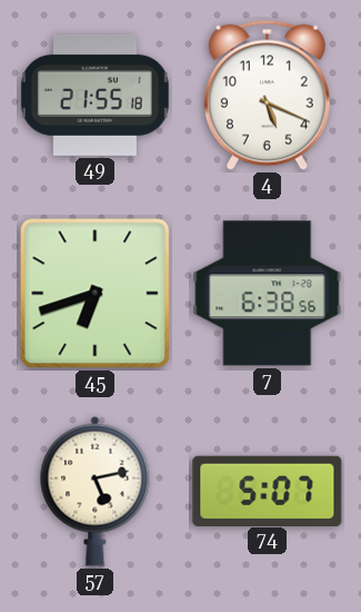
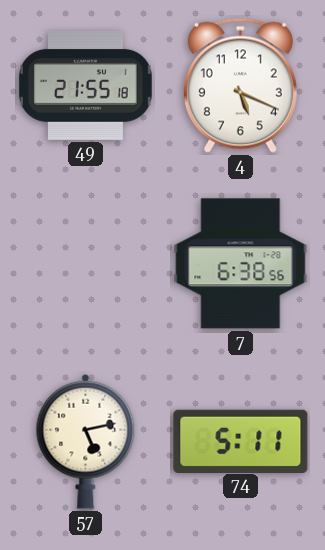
45: 6:42 -> none
74: 5:07 -> 5:11
